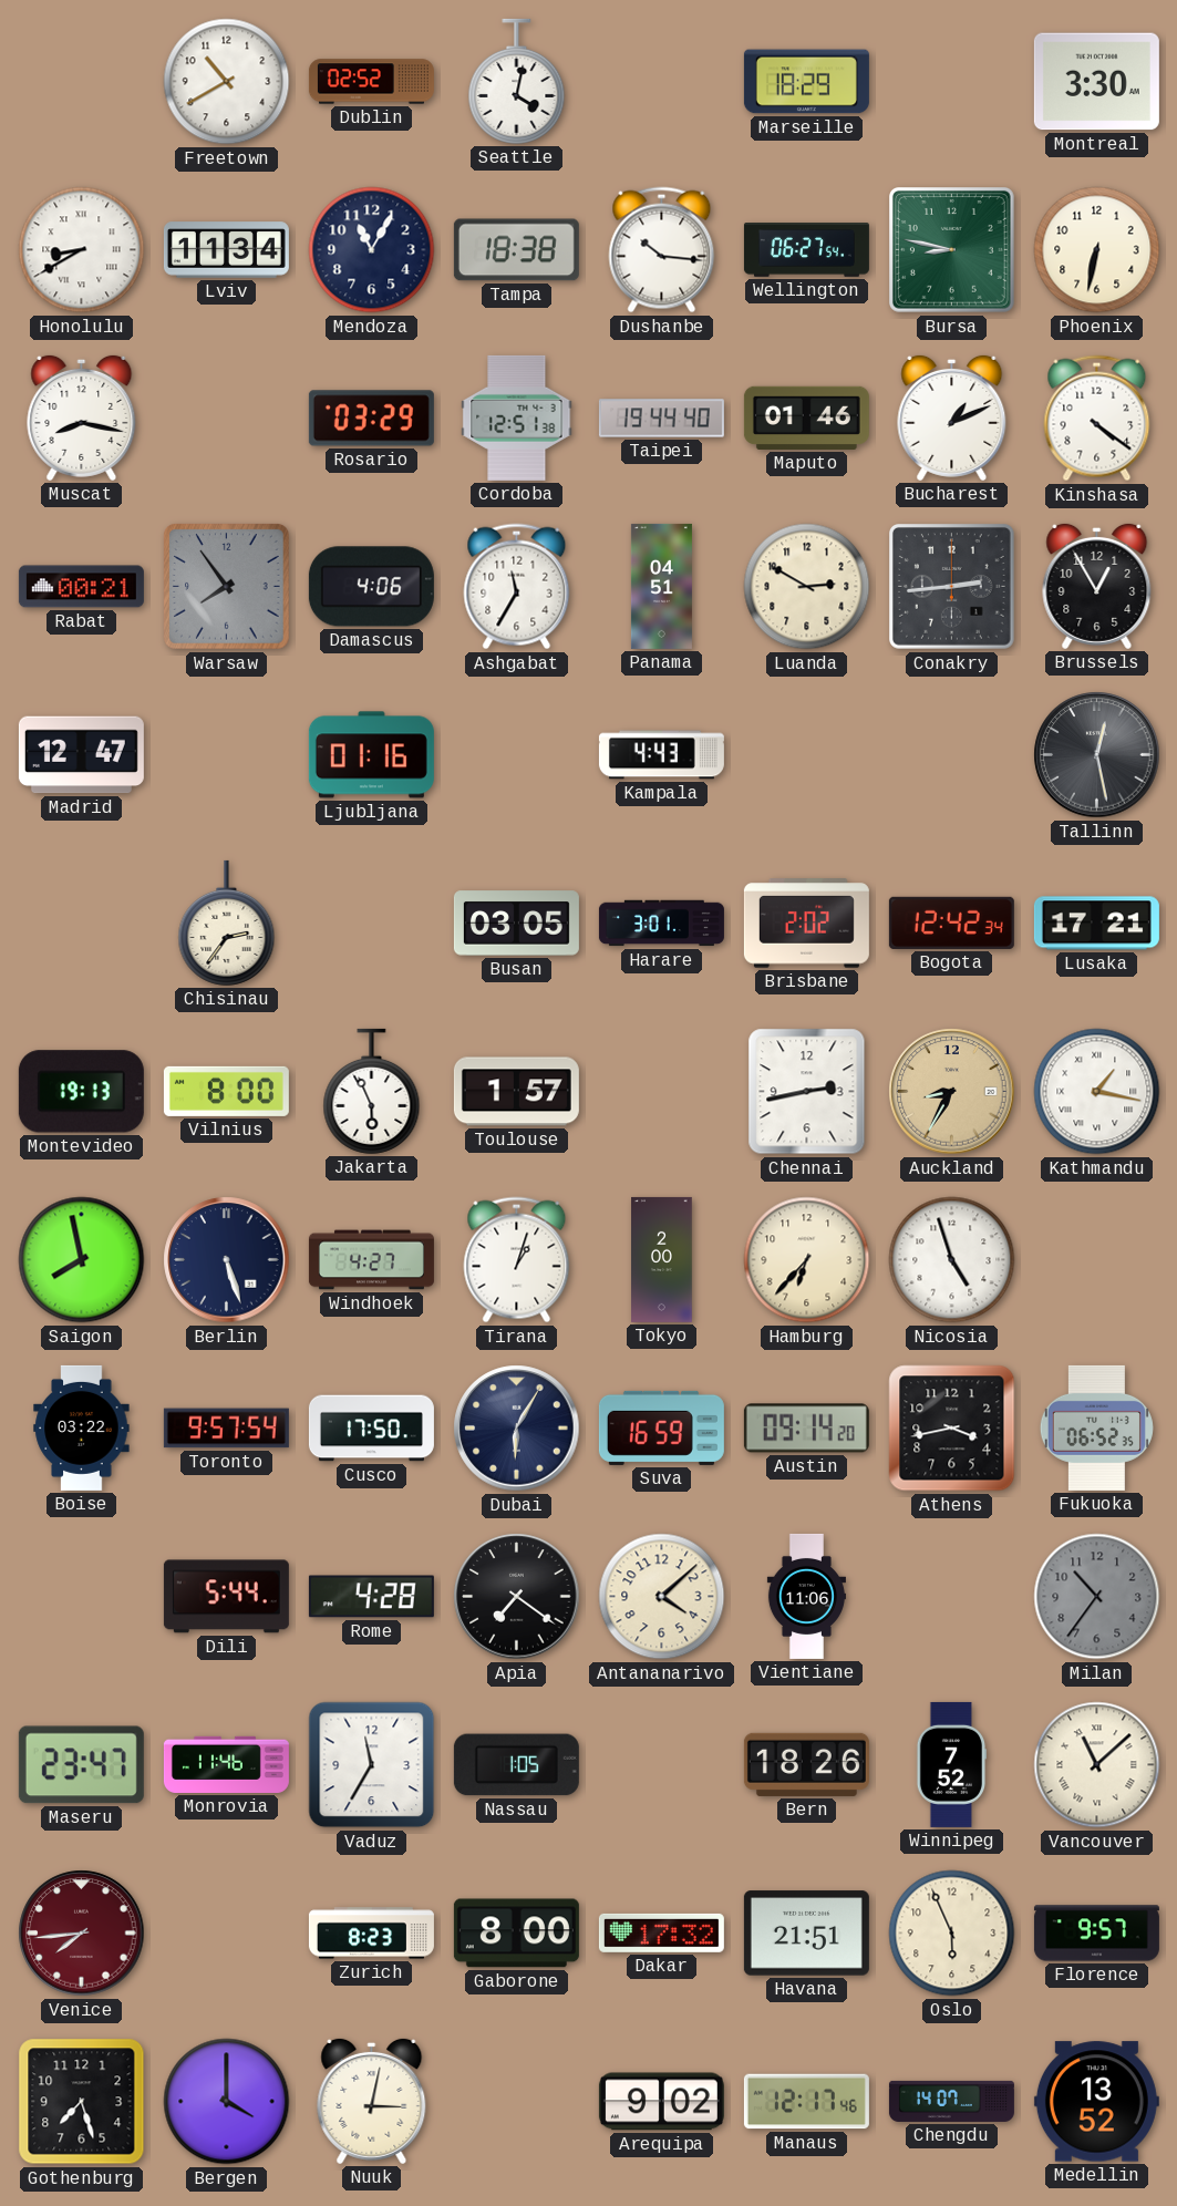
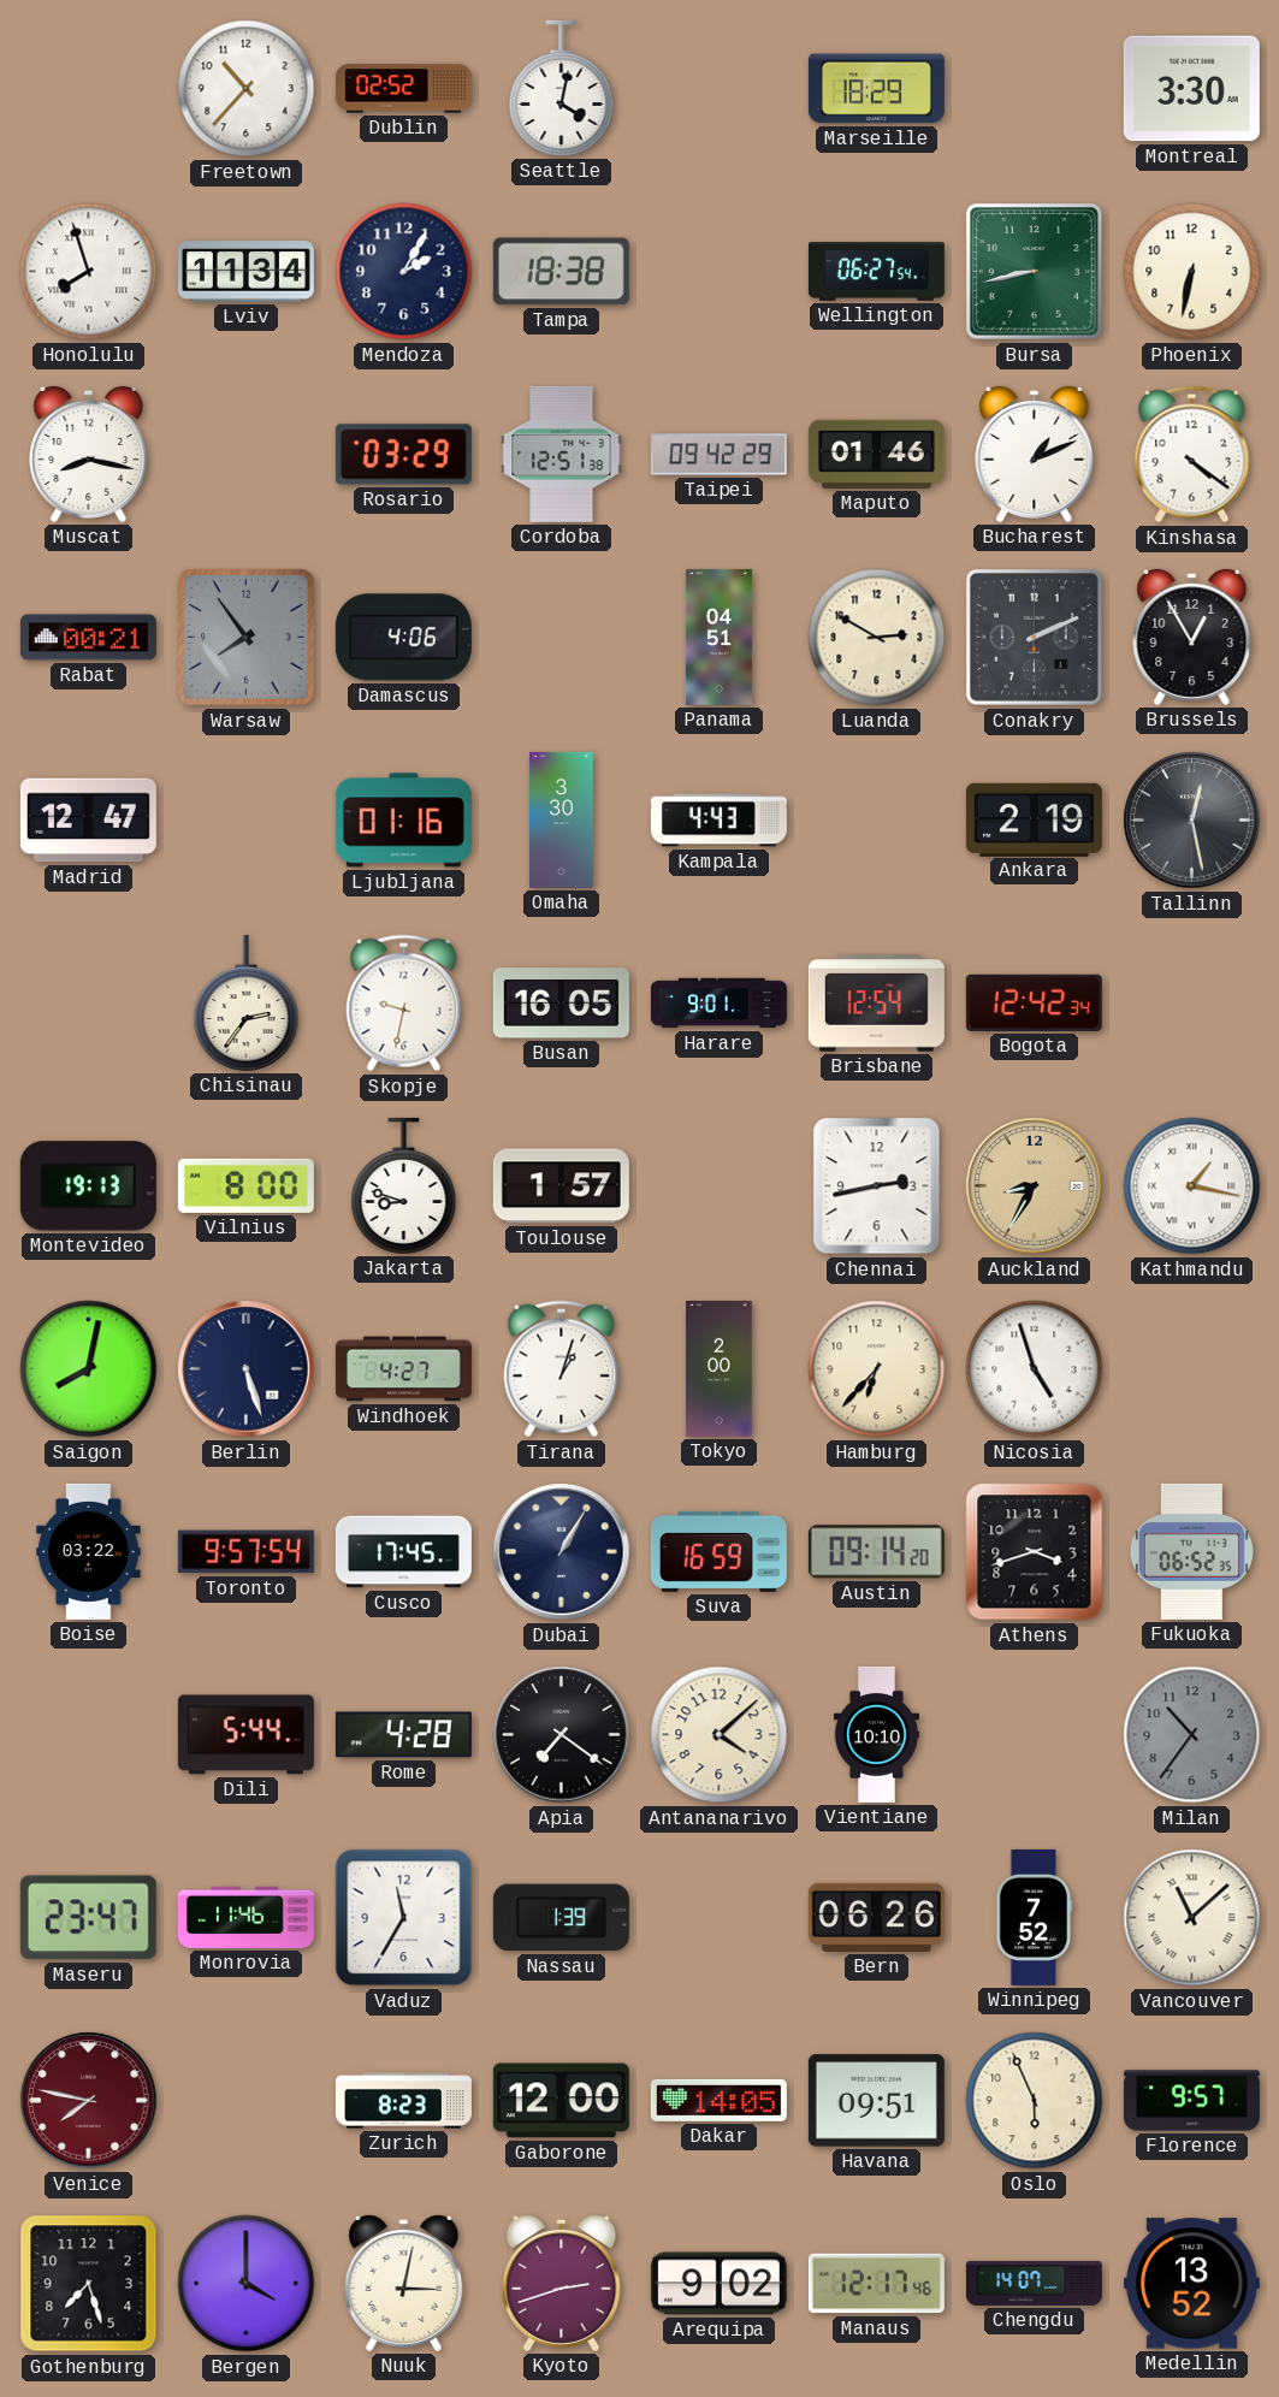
Freetown: 10:40 -> 10:37
Honolulu: 8:40 -> 7:57
Mendoza: 11:05 -> 2:05
Dushanbe: 10:16 -> none
Bursa: 8:47 -> 8:43
Taipei: 19:44 -> 09:42
Ashgabat: 11:35 -> none
Conakry: 2:44 -> 2:11
Omaha: none -> 3:30
Ankara: none -> 2:19
Skopje: none -> 9:32
Busan: 03:05 -> 16:05
Harare: 3:01 -> 9:01
Brisbane: 2:02 -> 12:54
Lusaka: 17:21 -> none
Jakarta: 5:56 -> 8:48
Saigon: 7:58 -> 8:02
Cusco: 17:50 -> 17:45
Dubai: 6:05 -> 1:05
Athens: 3:43 -> 3:42
Vientiane: 11:06 -> 10:10
Nassau: 1:05 -> 1:39
Bern: 18:26 -> 06:26
Venice: 7:44 -> 7:47
Gaborone: 8:00 -> 12:00
Dakar: 17:32 -> 14:05
Havana: 21:51 -> 09:51
Kyoto: none -> 2:42
